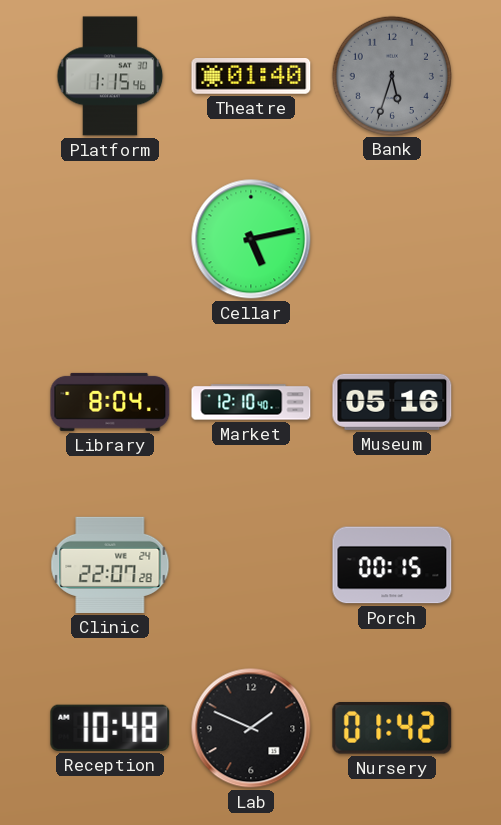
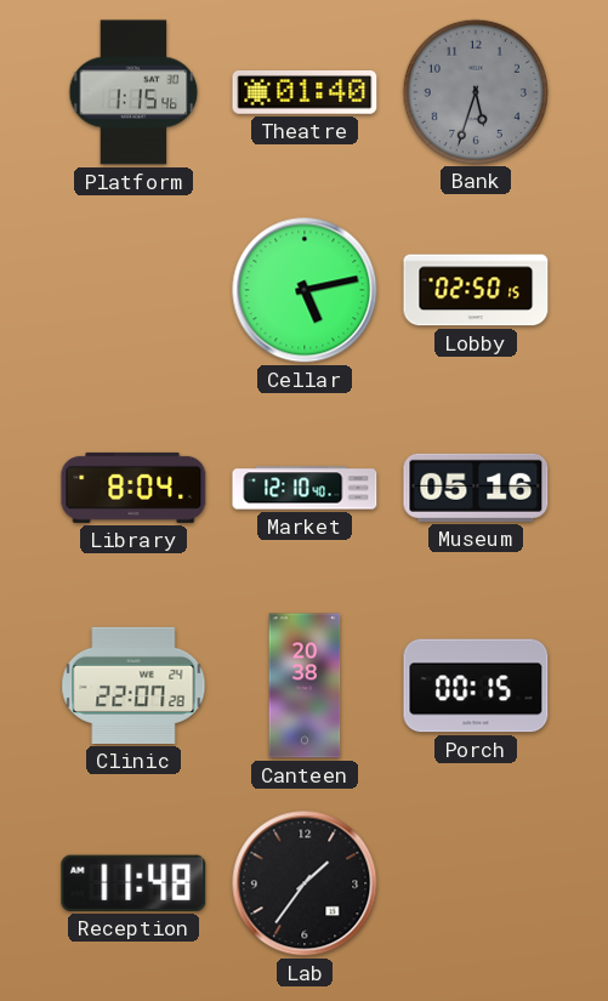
Lobby: none -> 02:50
Canteen: none -> 20:38
Reception: 10:48 -> 11:48
Lab: 1:49 -> 1:36
Nursery: 01:42 -> none
